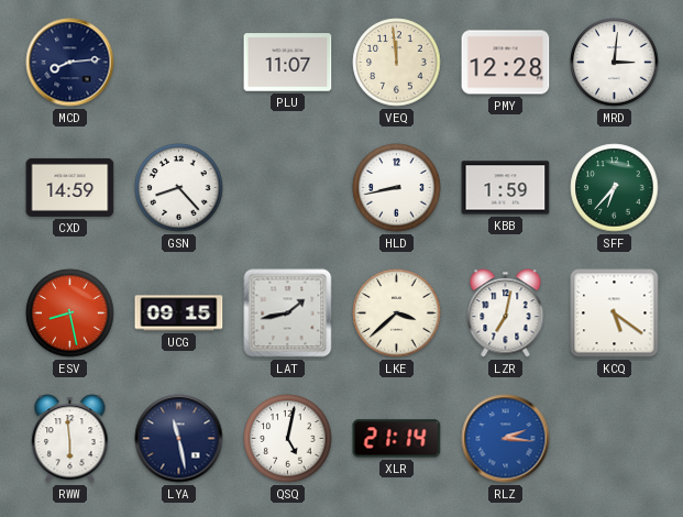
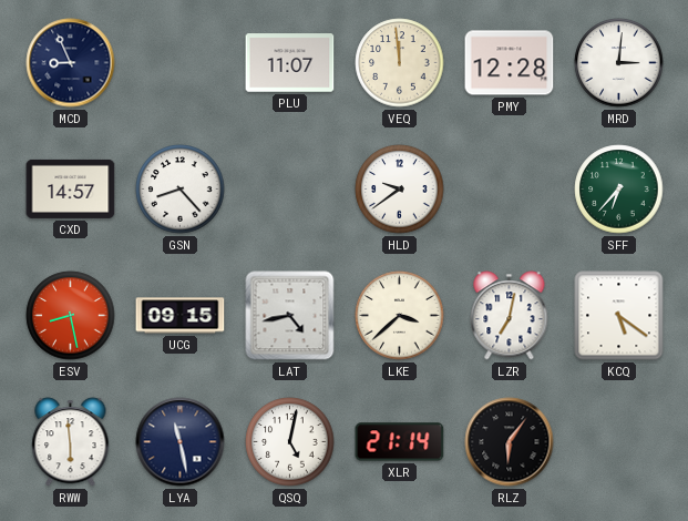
MCD: 8:14 -> 8:56
CXD: 14:59 -> 14:57
HLD: 8:43 -> 9:39
KBB: 1:59 -> none
LAT: 1:43 -> 4:43
RLZ: 2:16 -> 6:06
RLZ dial: blue -> black
